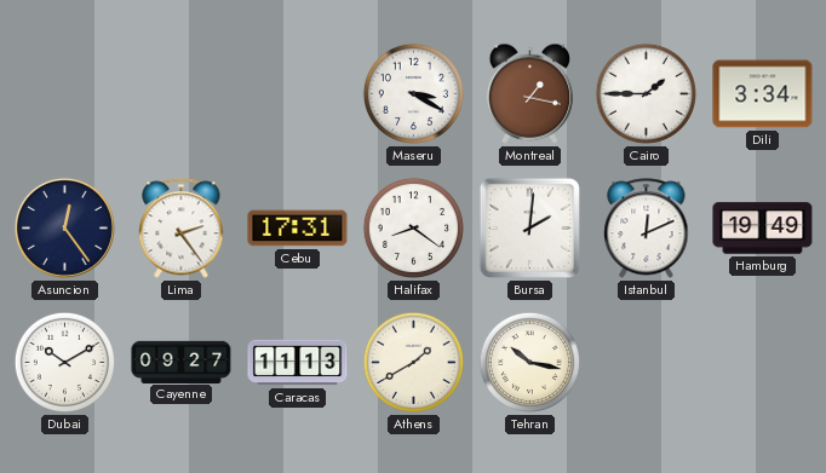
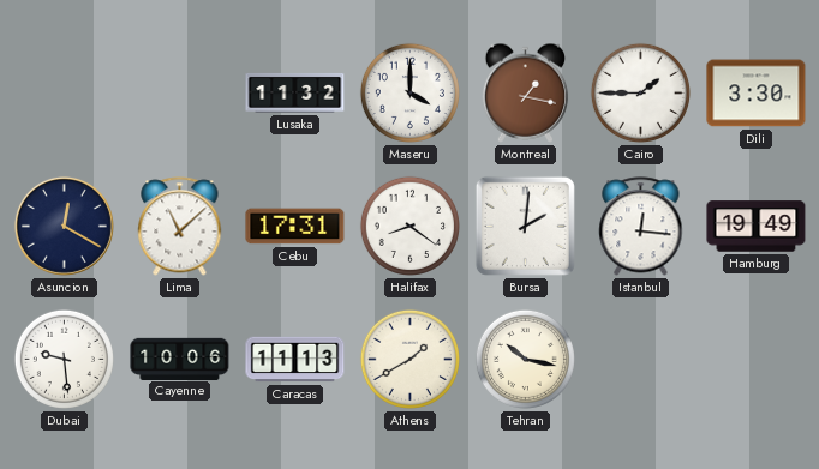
Lusaka: none -> 11:32
Maseru: 3:20 -> 4:00
Dili: 3:34 -> 3:30
Asuncion: 12:24 -> 12:20
Lima: 2:24 -> 11:08
Istanbul: 12:11 -> 12:16
Dubai: 10:10 -> 9:29
Cayenne: 09:27 -> 10:06
